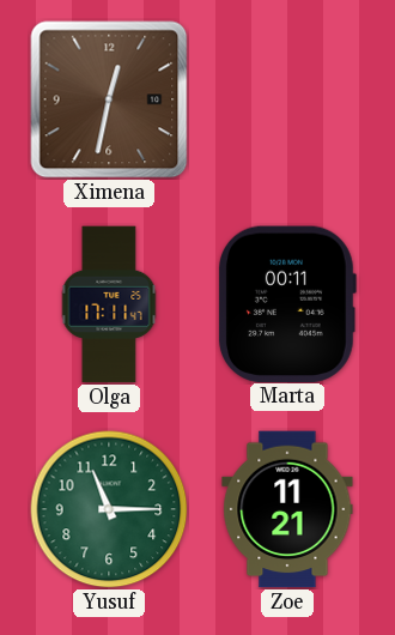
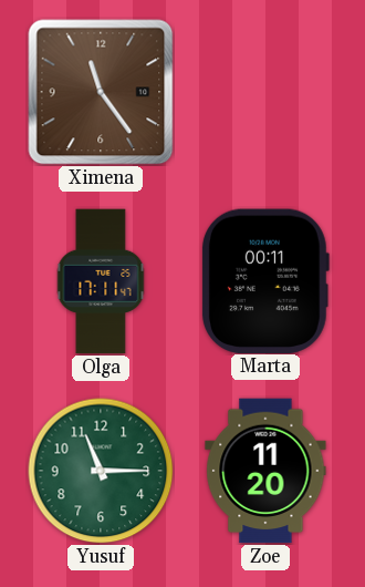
Ximena: 12:32 -> 11:24
Zoe: 11:21 -> 11:20
